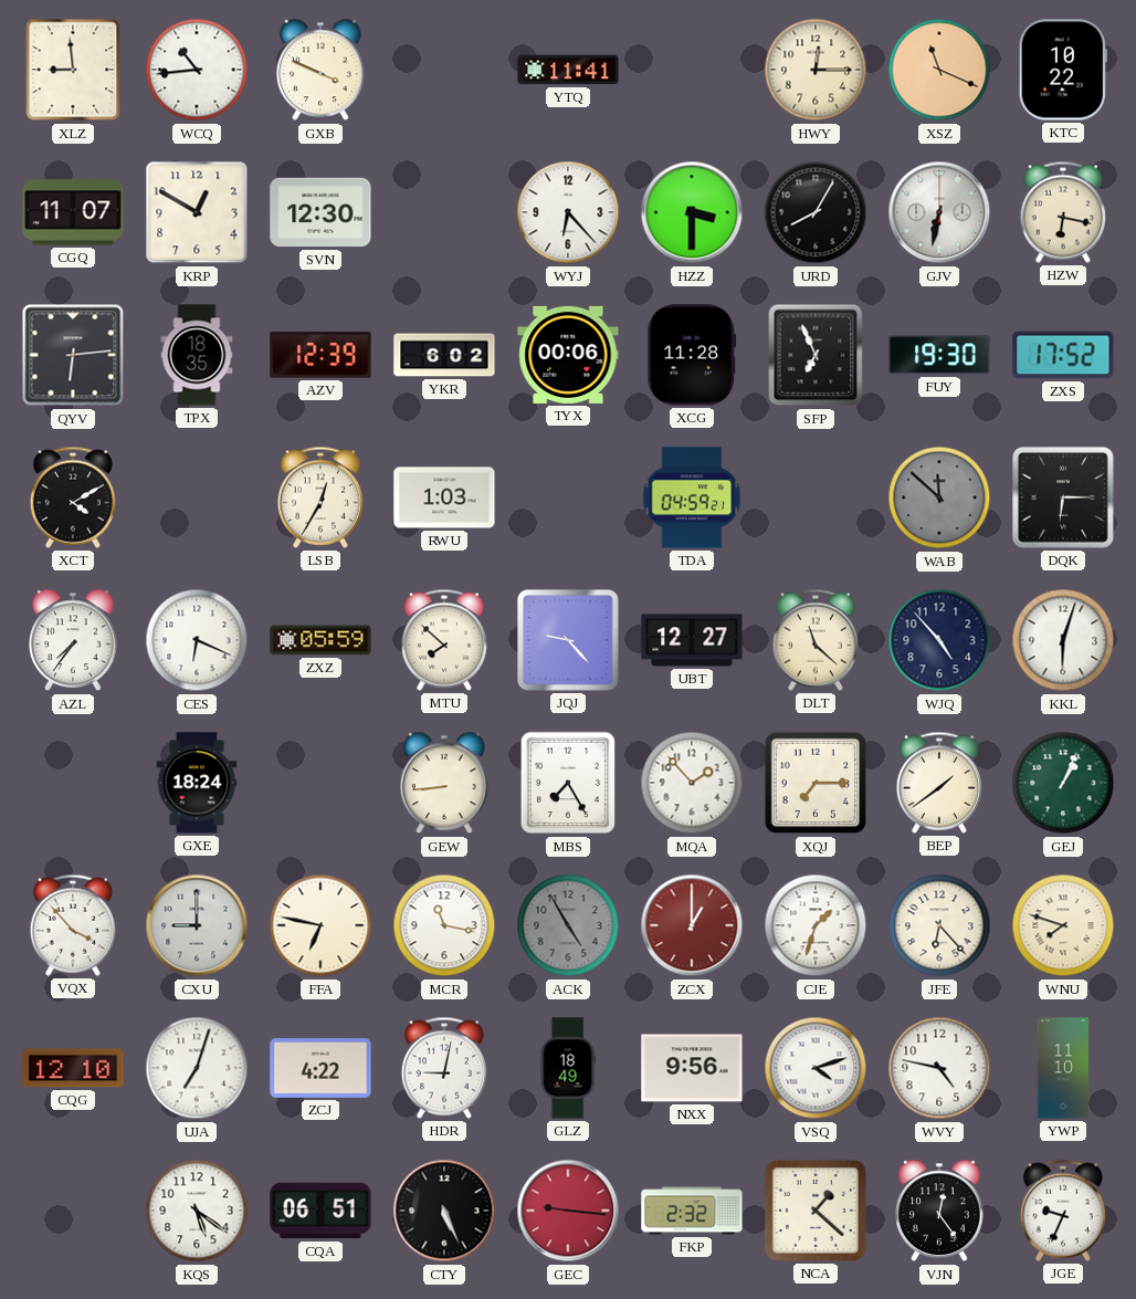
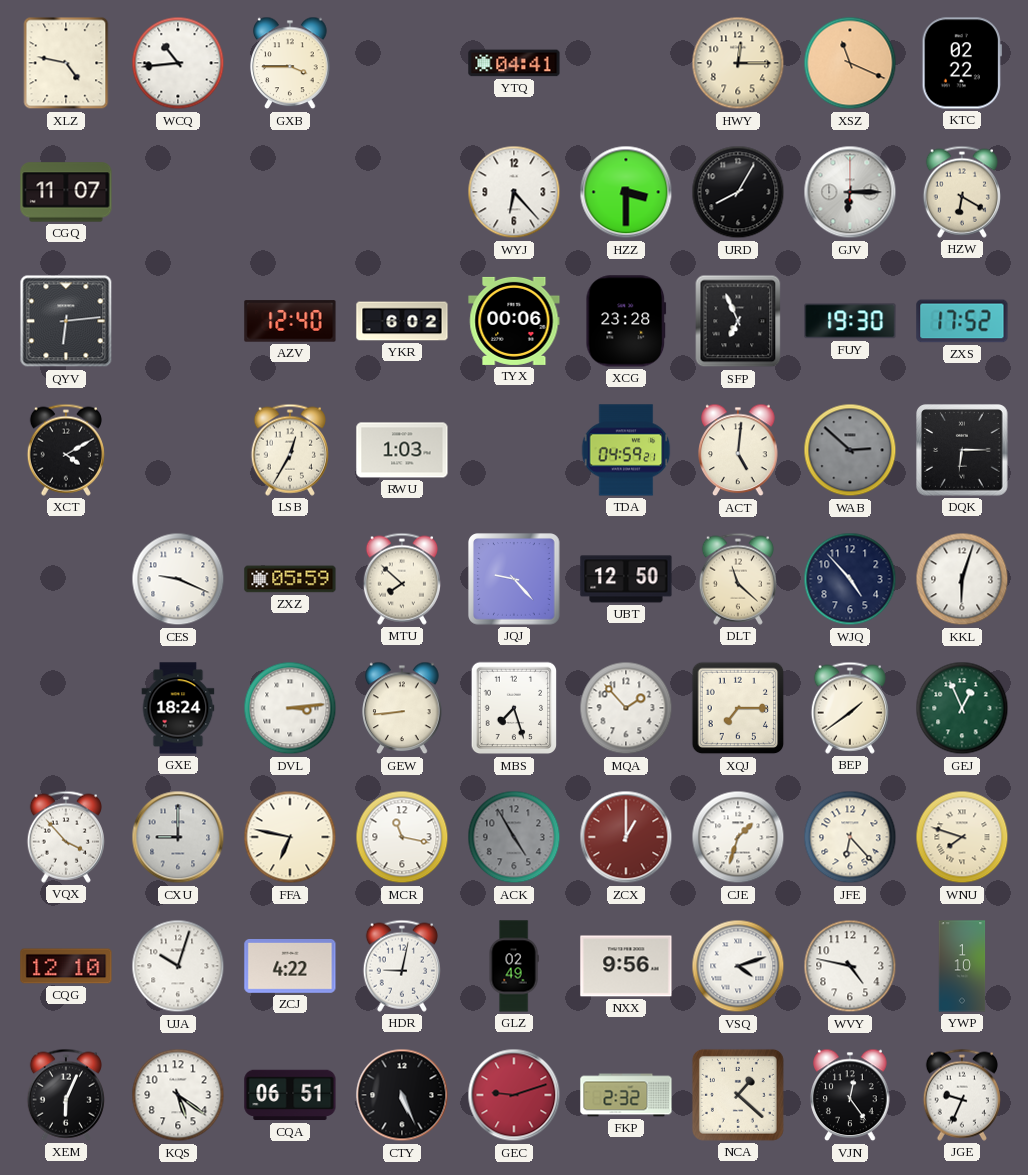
XLZ: 8:59 -> 4:47
GXB: 3:49 -> 3:45
YTQ: 11:41 -> 04:41
KTC: 10:22 -> 02:22
KRP: 12:50 -> none
SVN: 12:30 -> none
GJV: 6:32 -> 6:15
HZW: 6:17 -> 6:20
TPX: 18:35 -> none
AZV: 12:39 -> 12:40
XCG: 11:28 -> 23:28
ACT: none -> 5:01
WAB: 11:52 -> 2:52
AZL: 7:36 -> none
CES: 6:19 -> 9:19
UBT: 12:27 -> 12:50
DVL: none -> 3:14
MBS: 7:25 -> 7:27
GEJ: 1:04 -> 12:56
UJA: 7:03 -> 10:03
GLZ: 18:49 -> 02:49
YWP: 11:10 -> 1:10
XEM: none -> 6:04
GEC: 9:16 -> 9:12
